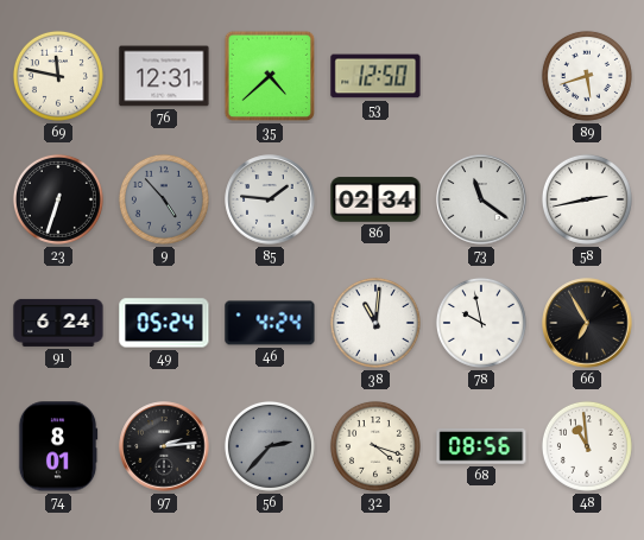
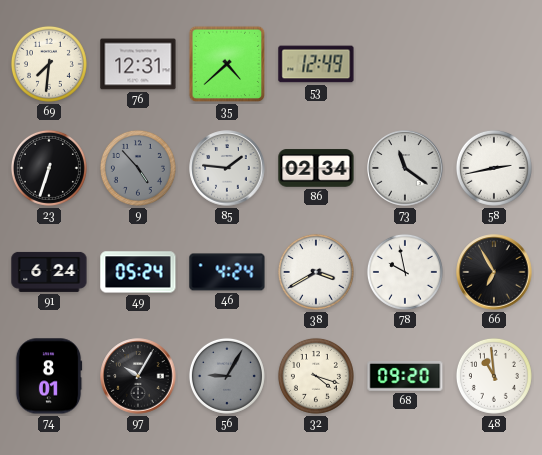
69: 11:47 -> 7:31
53: 12:50 -> 12:49
89: 5:42 -> none
38: 11:01 -> 3:40
97: 2:14 -> 10:05
56: 2:37 -> 9:05
68: 08:56 -> 09:20
